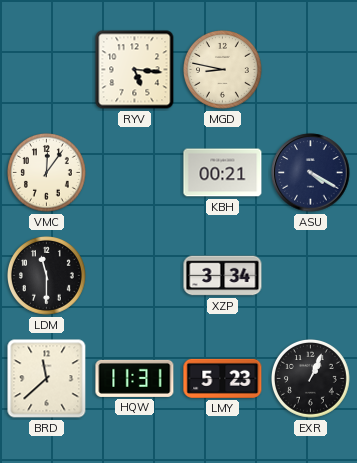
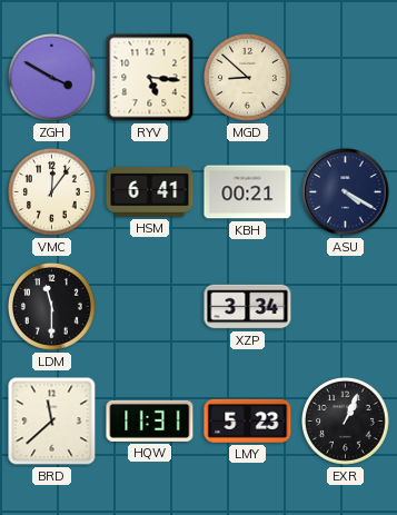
ZGH: none -> 3:50
MGD: 8:47 -> 8:52
HSM: none -> 6:41
